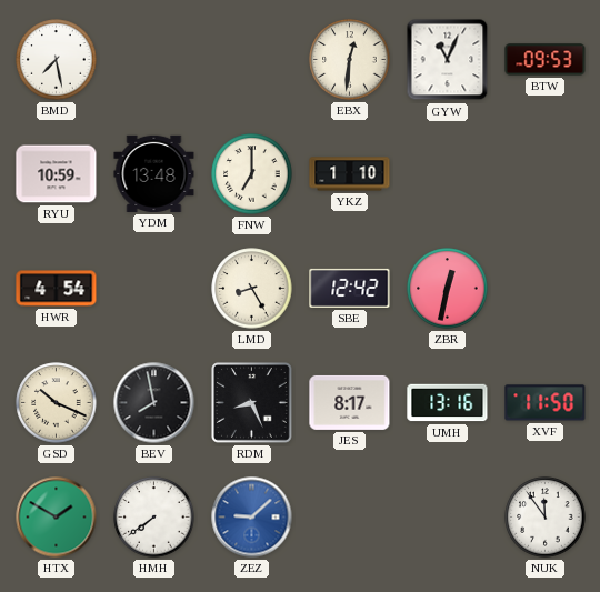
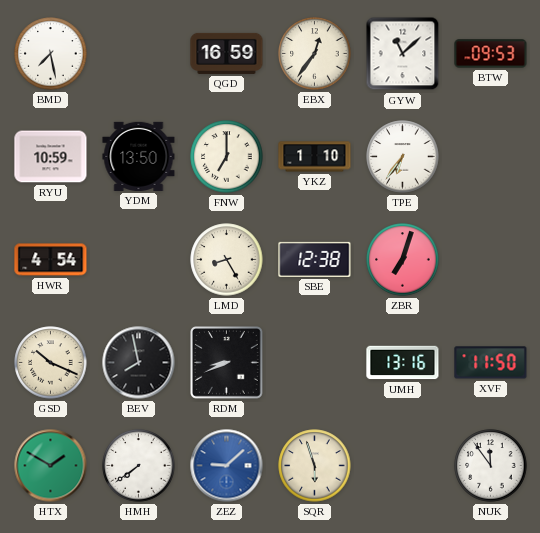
QGD: none -> 16:59
EBX: 12:31 -> 12:36
GYW: 11:04 -> 11:08
YDM: 13:48 -> 13:50
TPE: none -> 6:36
SBE: 12:42 -> 12:38
ZBR: 12:32 -> 7:03
RDM: 8:26 -> 8:41
JES: 8:17 -> none
SQR: none -> 5:57
